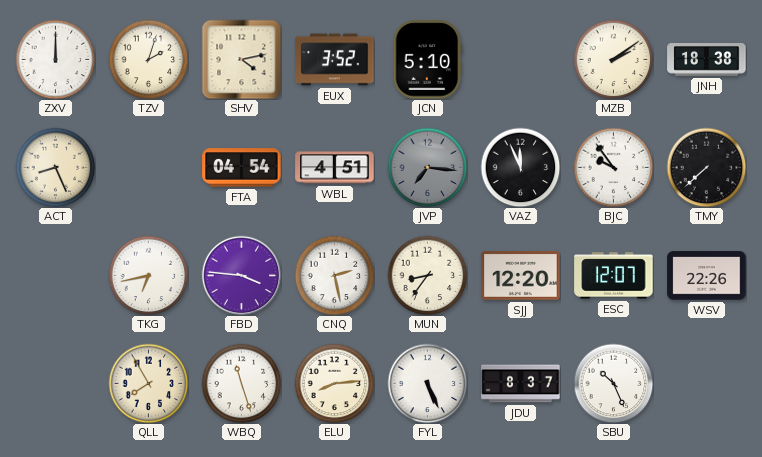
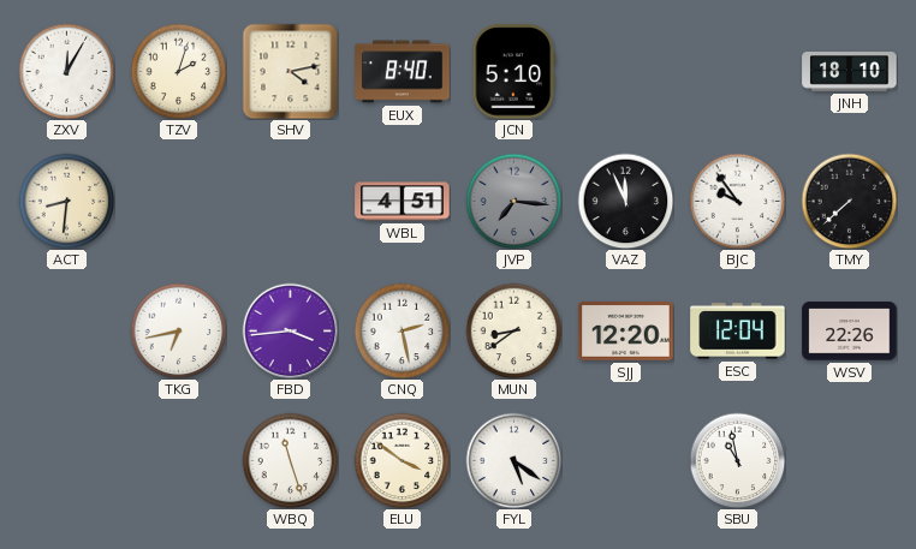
ZXV: 12:00 -> 12:05
EUX: 3:52 -> 8:40
MZB: 2:09 -> none
JNH: 18:38 -> 18:10
ACT: 8:26 -> 8:31
FTA: 04:54 -> none
FBD: 3:46 -> 3:44
MUN: 8:36 -> 8:39
ESC: 12:07 -> 12:04
QLL: 7:55 -> none
ELU: 8:14 -> 3:51
FYL: 5:26 -> 5:21
JDU: 8:37 -> none
SBU: 10:26 -> 10:58
